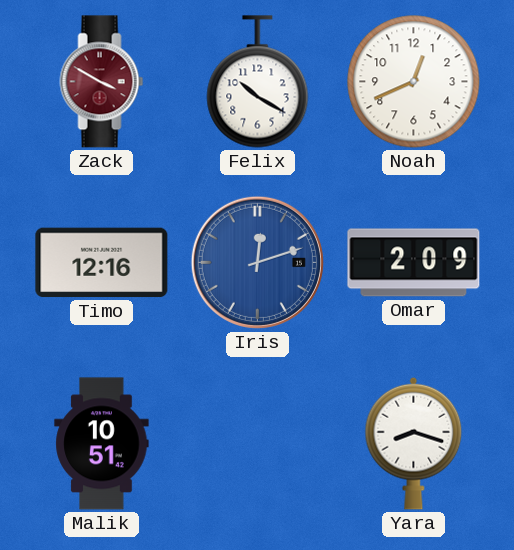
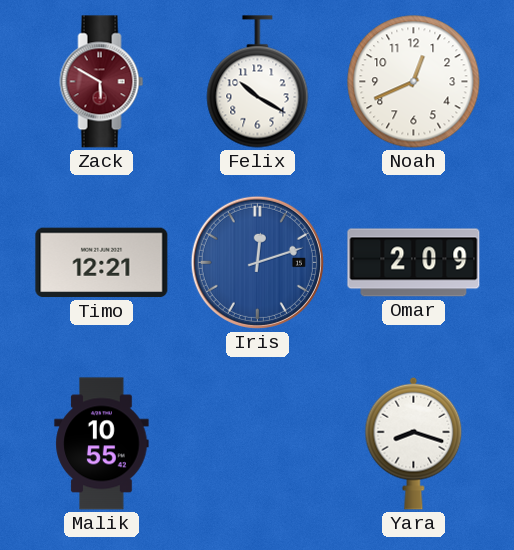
Zack: 3:50 -> 5:50
Timo: 12:16 -> 12:21
Malik: 10:51 -> 10:55
